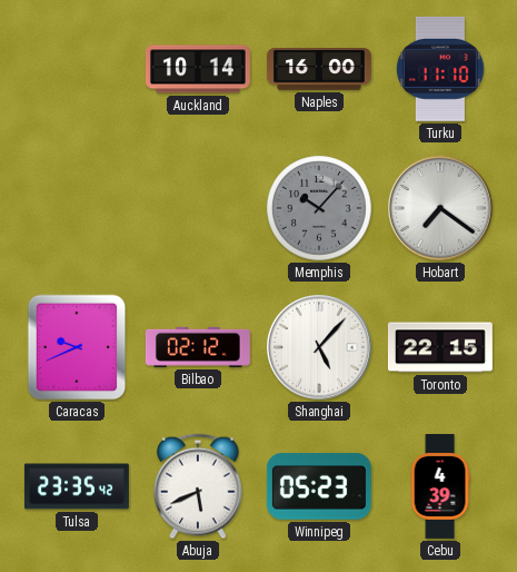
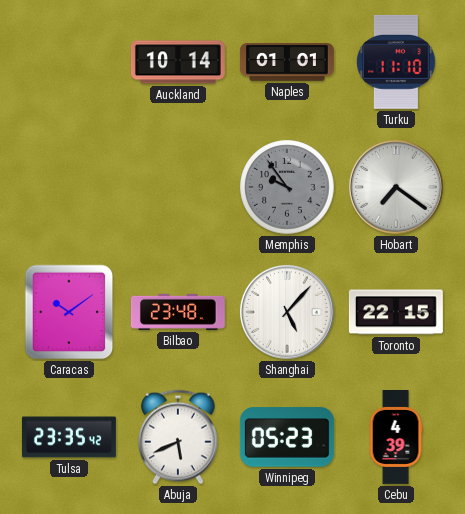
Naples: 16:00 -> 01:01
Memphis: 10:07 -> 9:54
Caracas: 9:41 -> 10:09
Bilbao: 02:12 -> 23:48
